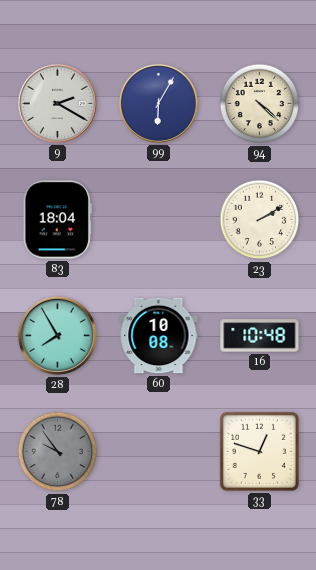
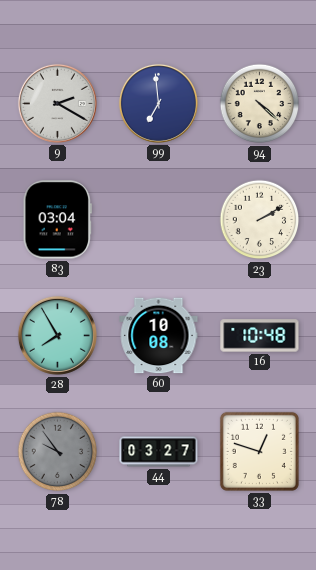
99: 6:05 -> 6:59
83: 18:04 -> 03:04
44: none -> 03:27
